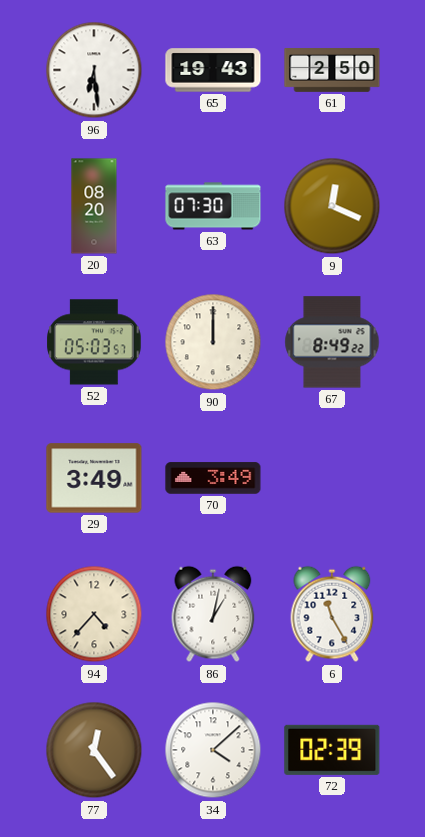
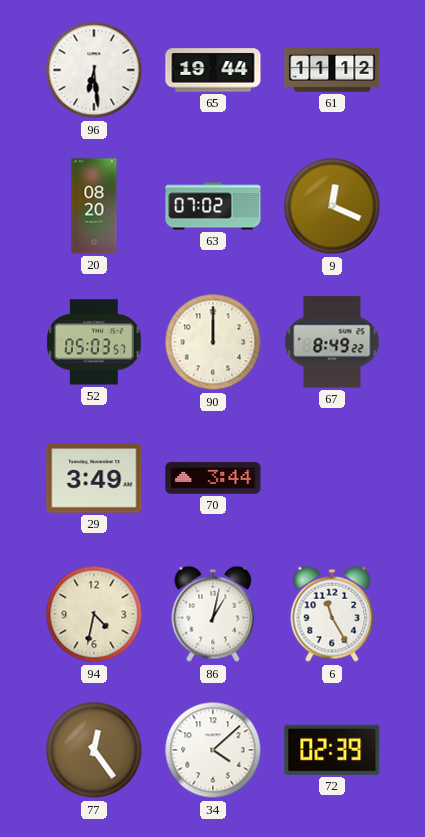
65: 19:43 -> 19:44
61: 2:50 -> 11:12
63: 07:30 -> 07:02
70: 3:49 -> 3:44
94: 4:37 -> 4:32
